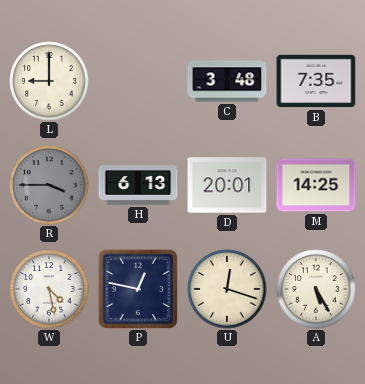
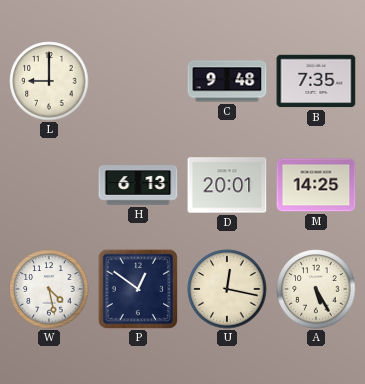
C: 3:48 -> 9:48
R: 3:45 -> none
P: 12:47 -> 12:51
U: 12:18 -> 12:17
